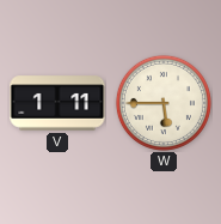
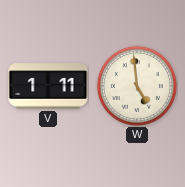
W: 5:45 -> 4:59
